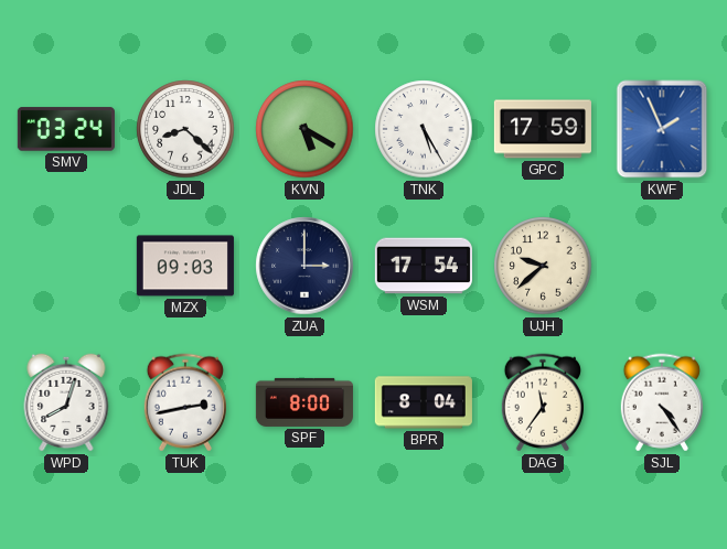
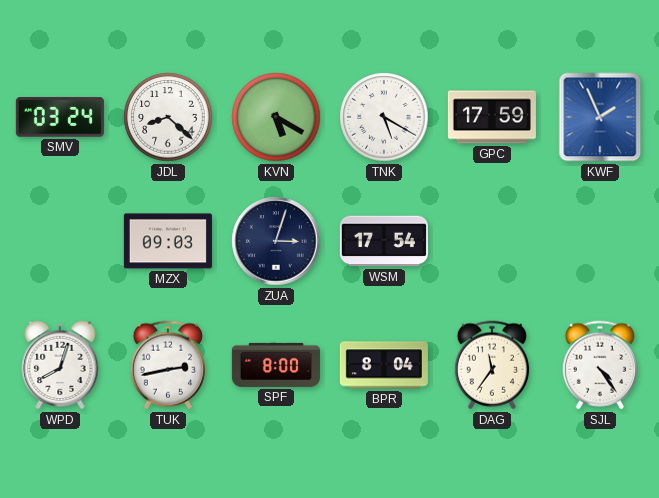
TNK: 5:25 -> 5:20
ZUA: 3:00 -> 3:03
UJH: 9:38 -> none
